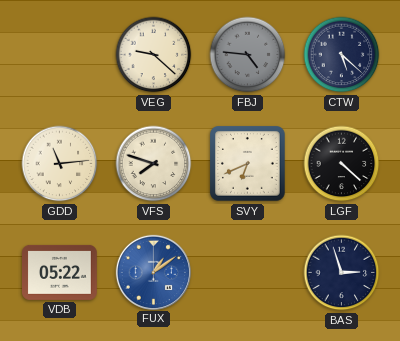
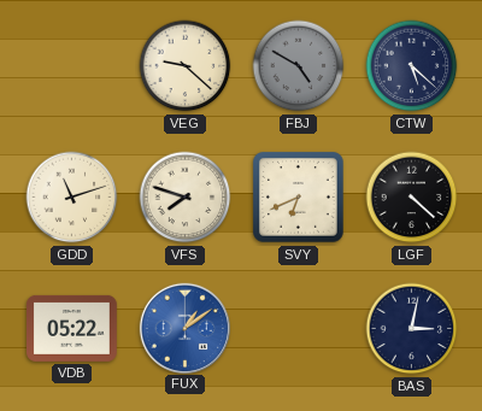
FBJ: 4:46 -> 4:50
GDD: 11:14 -> 11:12
BAS: 2:57 -> 3:02
